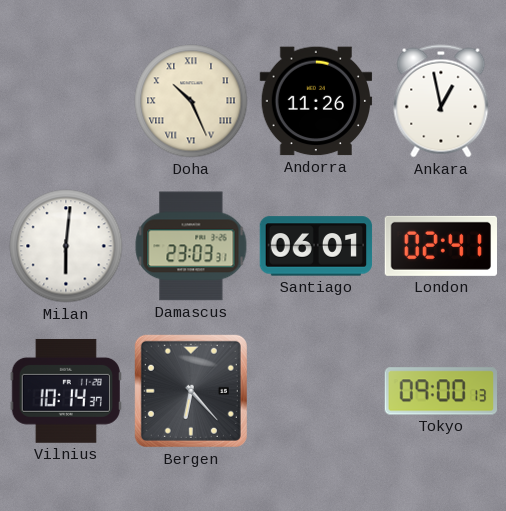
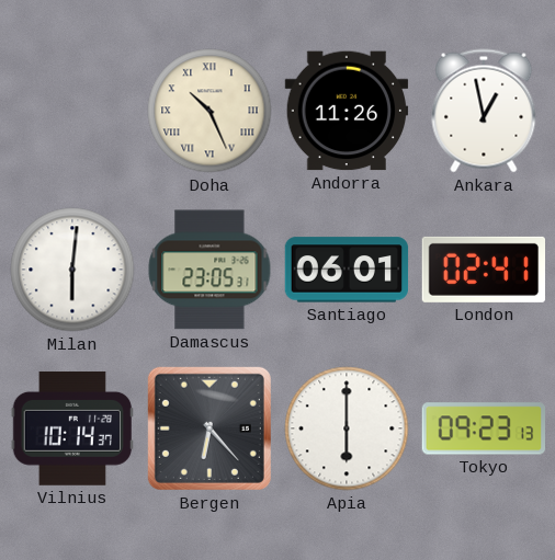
Damascus: 23:03 -> 23:05
Apia: none -> 6:00
Tokyo: 09:00 -> 09:23
